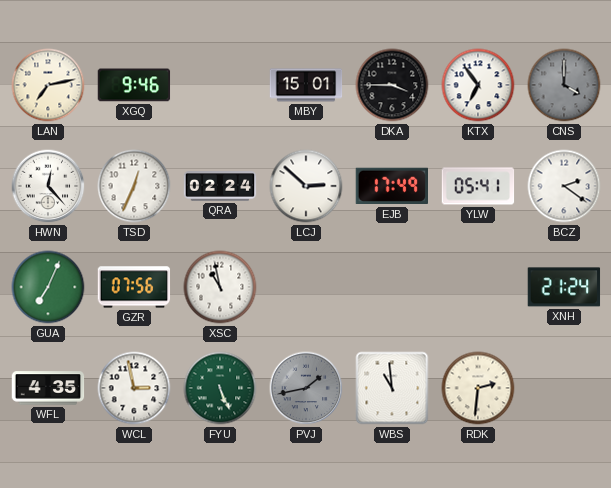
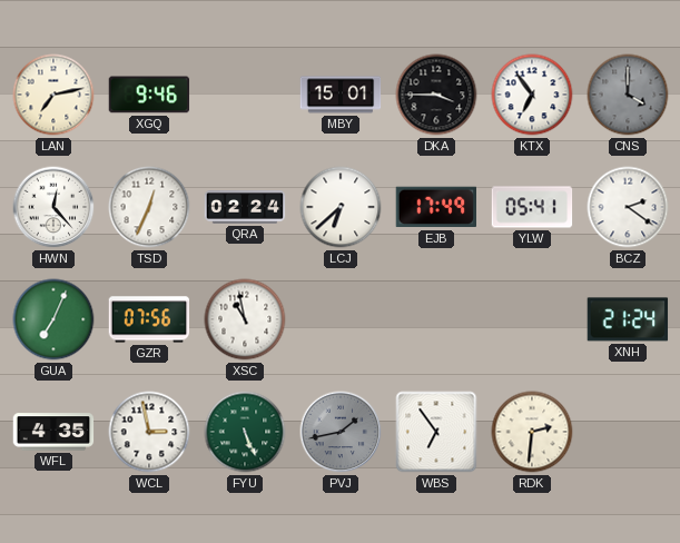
LCJ: 2:52 -> 6:38
WBS: 10:59 -> 6:54
